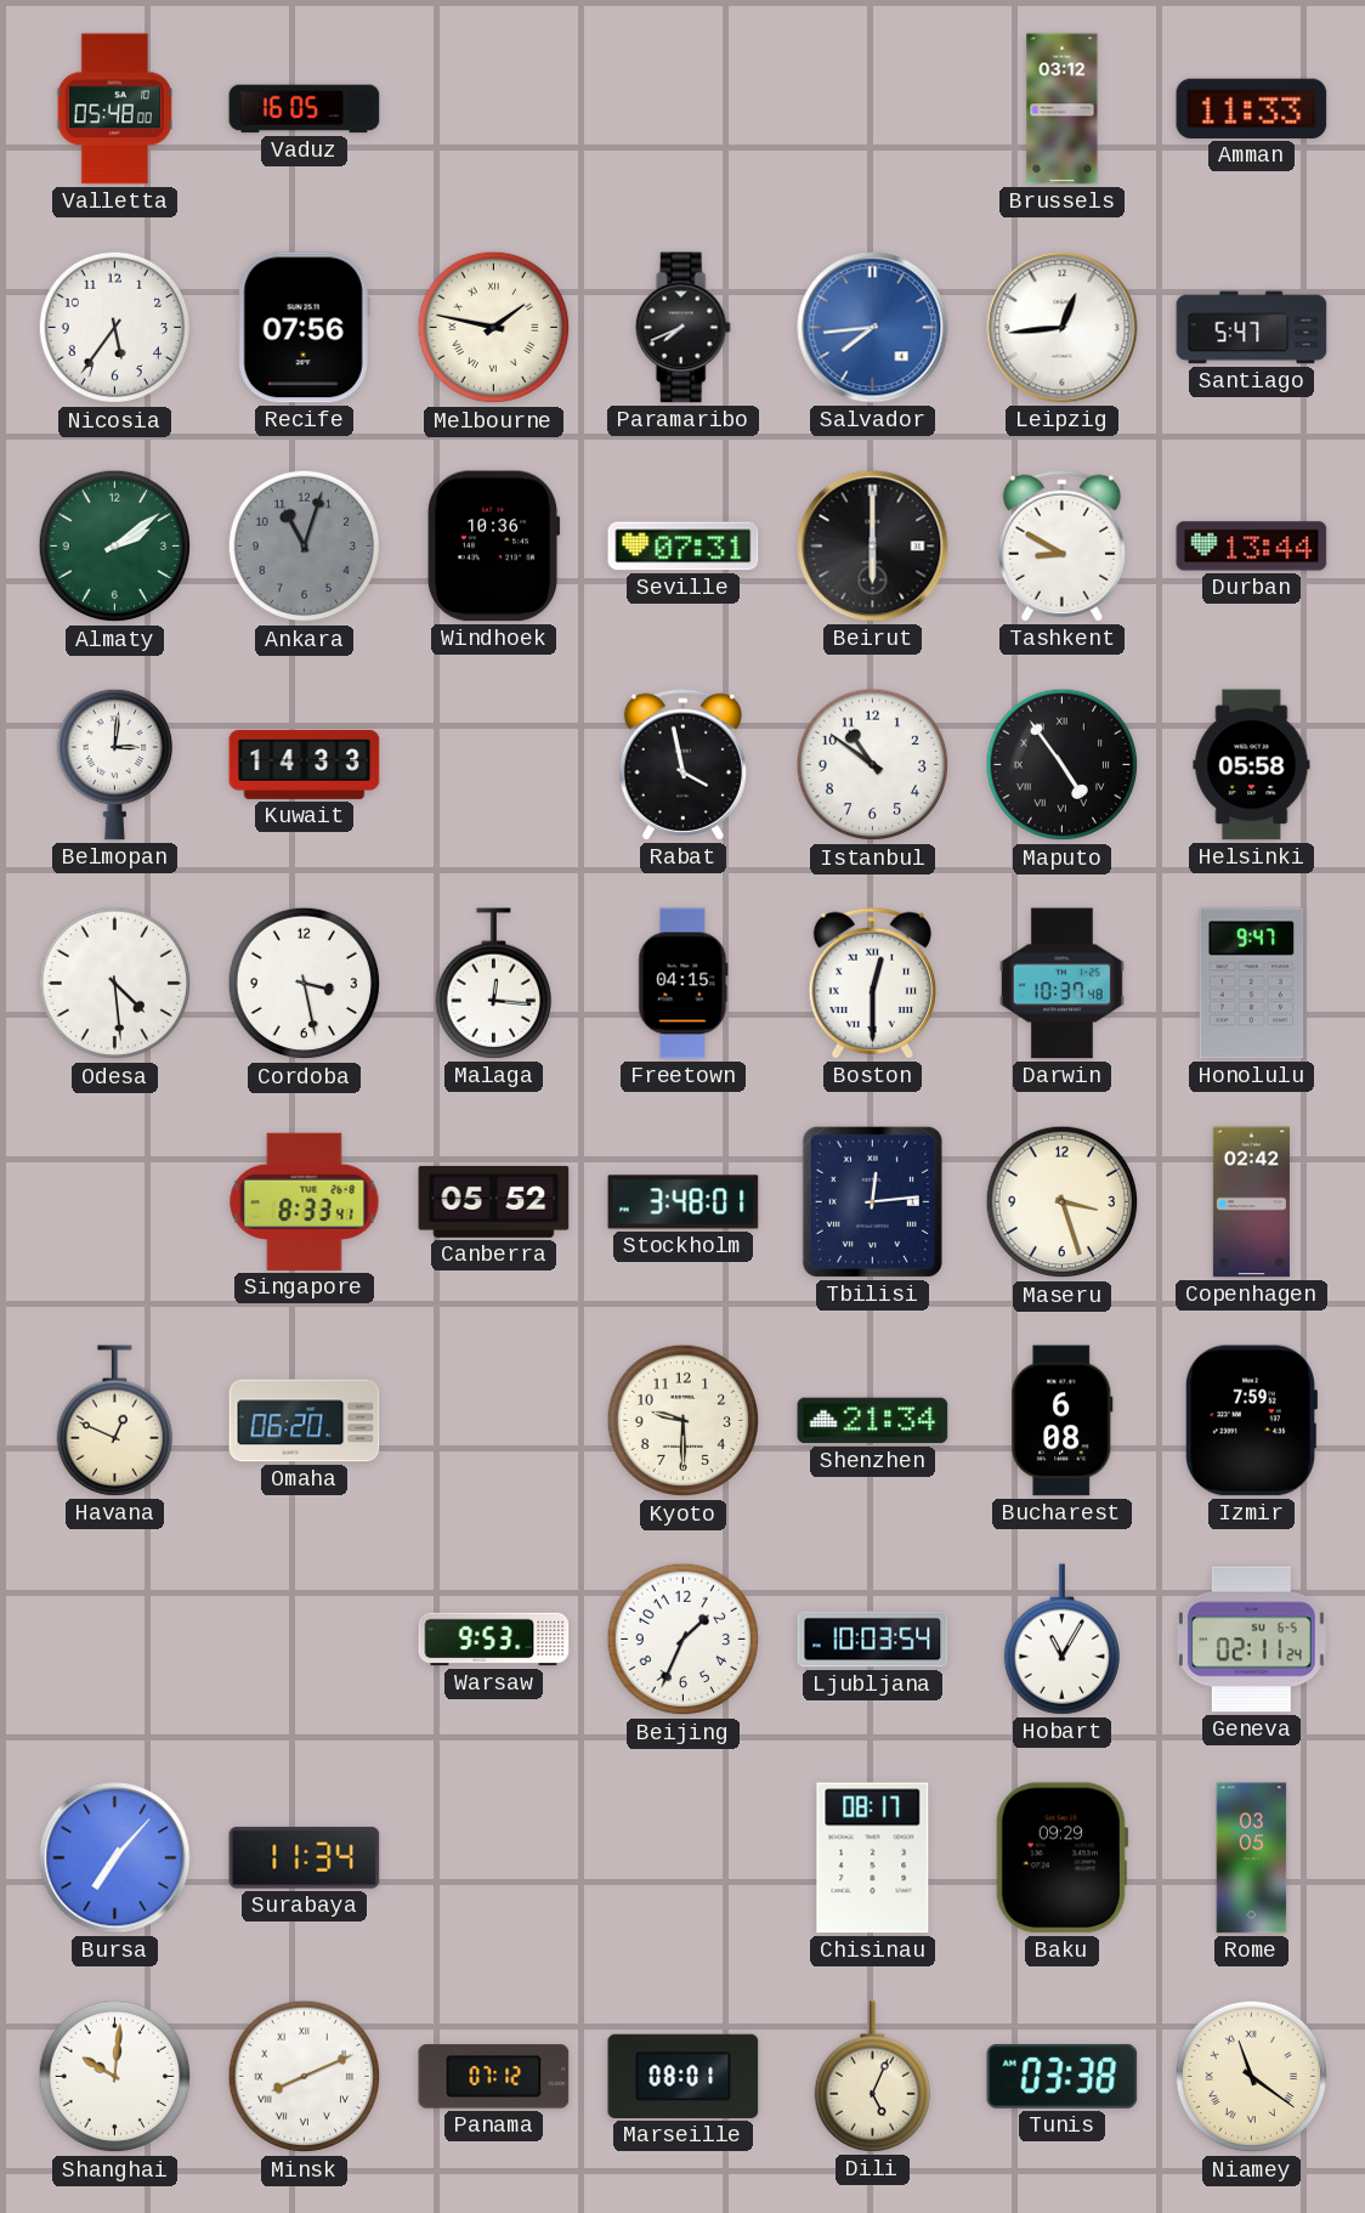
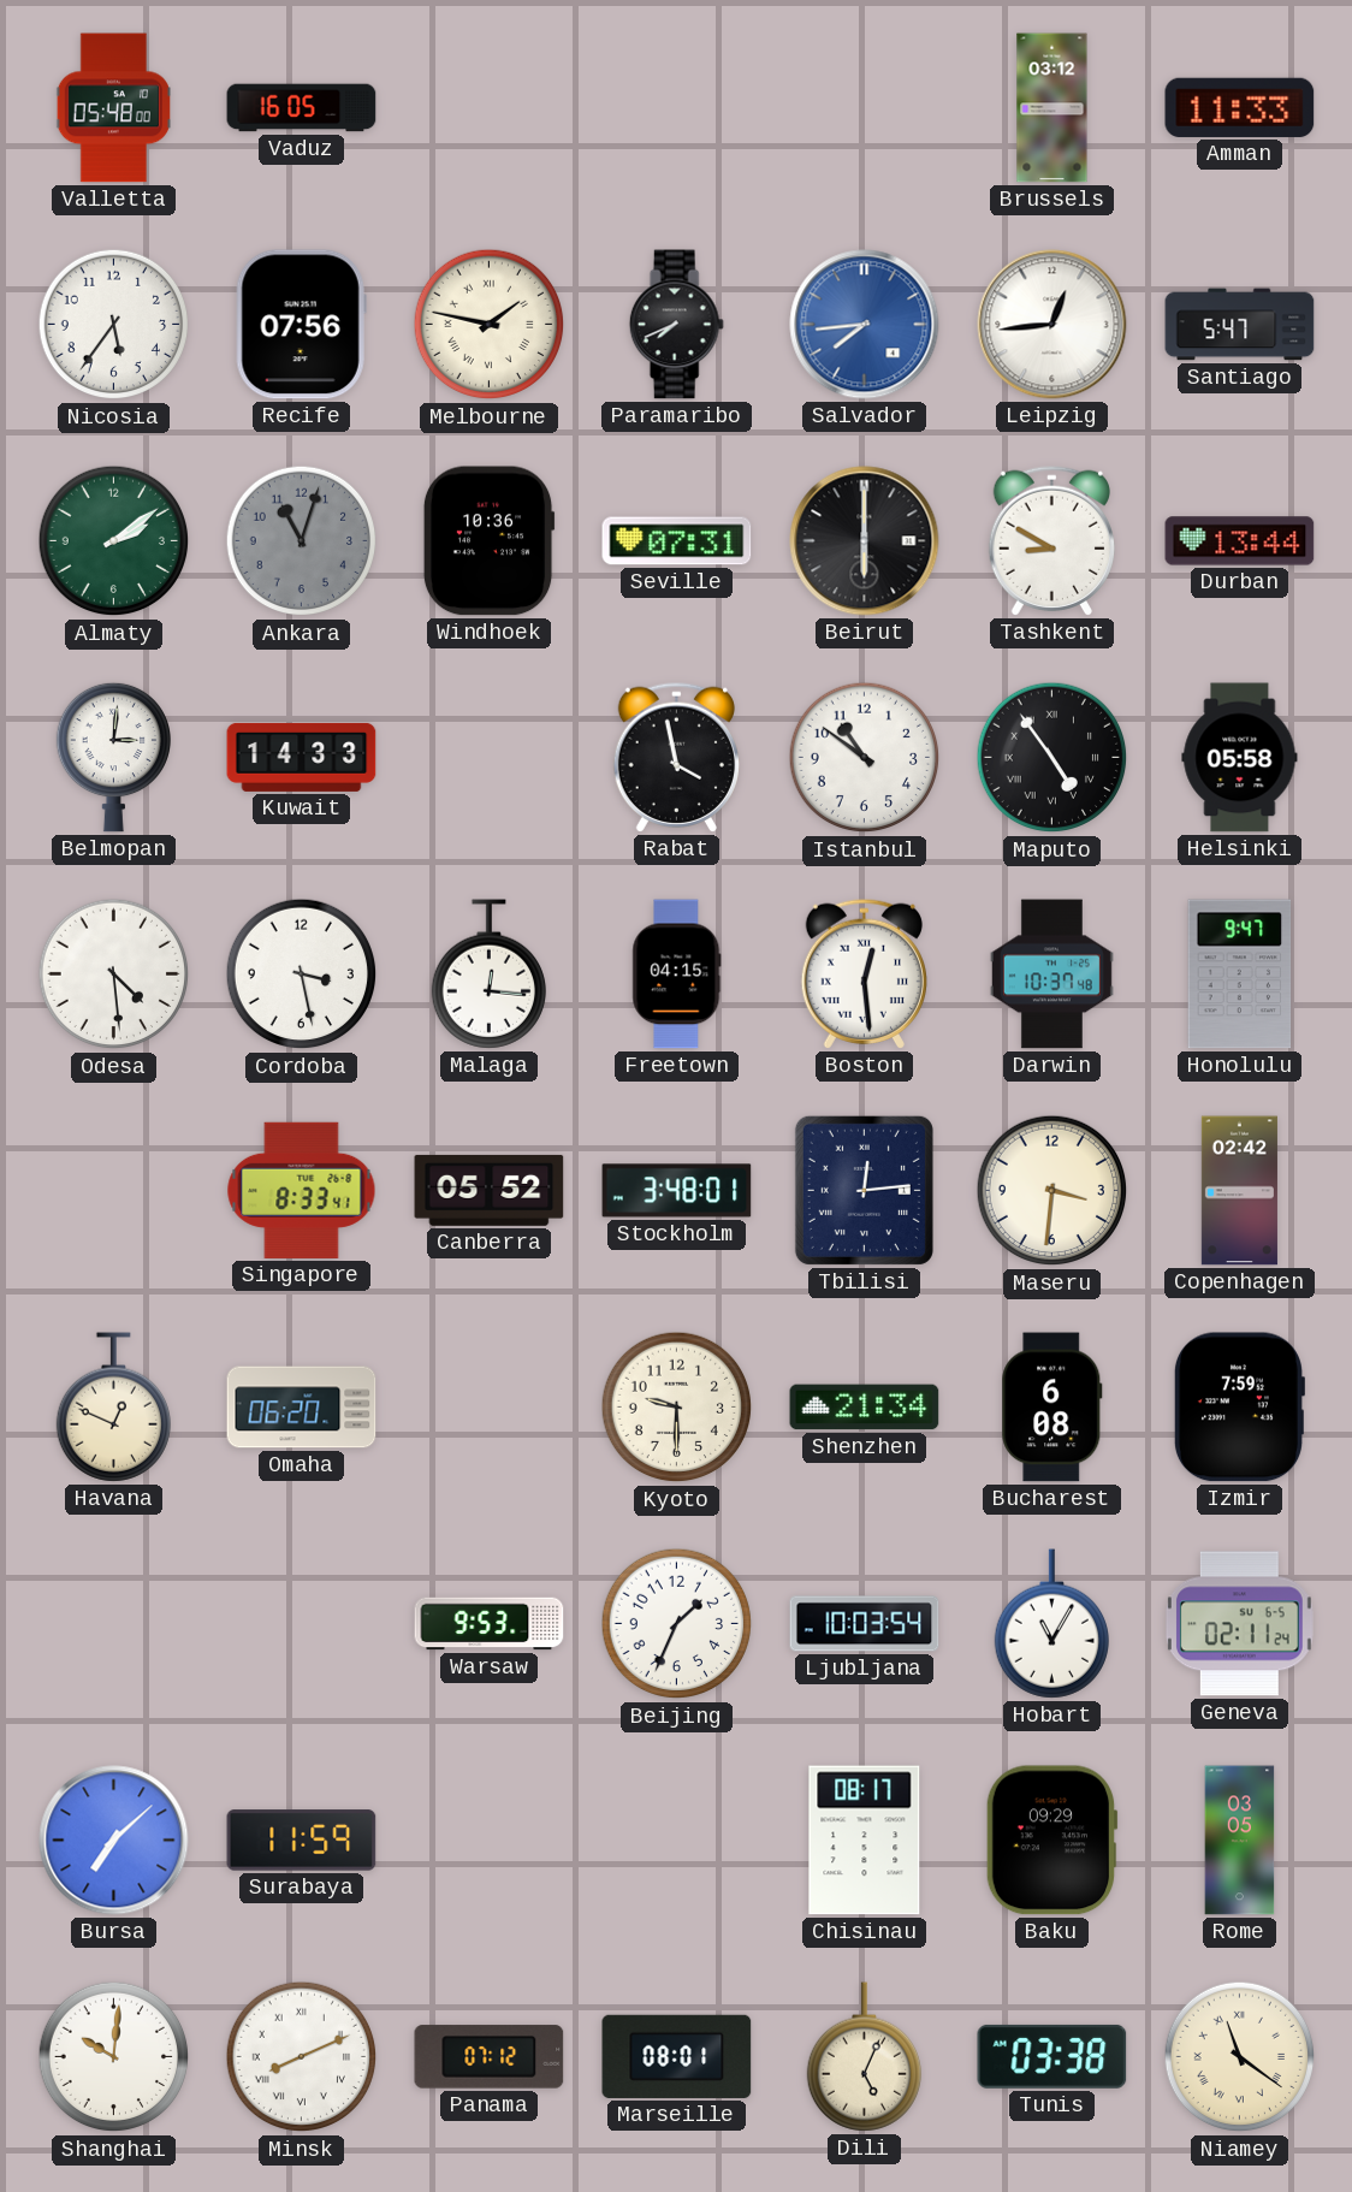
Boston: 12:30 -> 12:29
Maseru: 3:27 -> 3:31
Bursa: 7:07 -> 7:08
Surabaya: 11:34 -> 11:59
